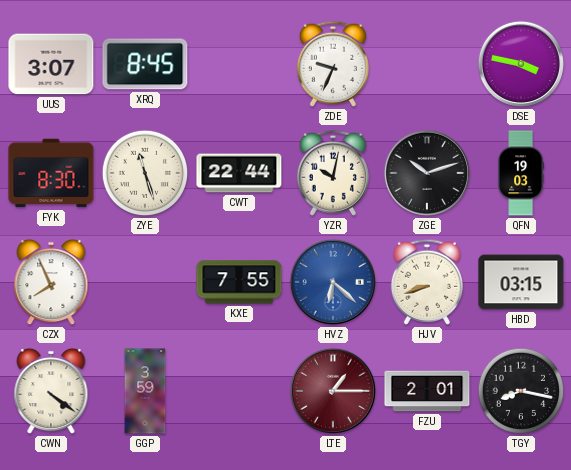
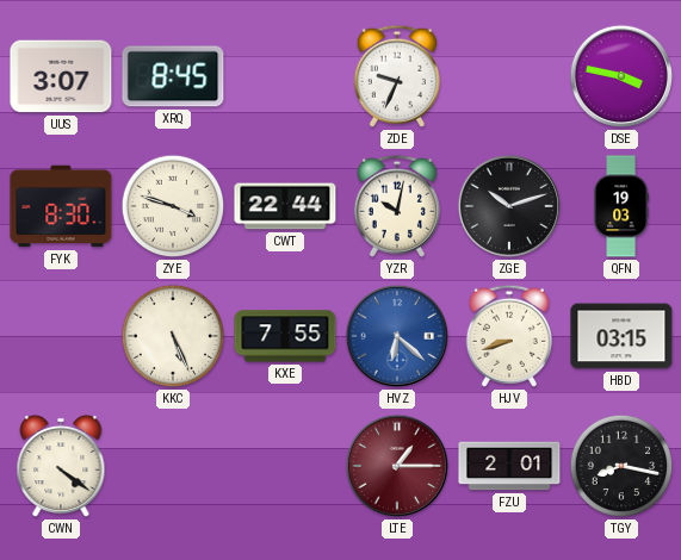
ZYE: 11:27 -> 3:48
CZX: 7:56 -> none
KKC: none -> 5:26
GGP: 3:59 -> none
